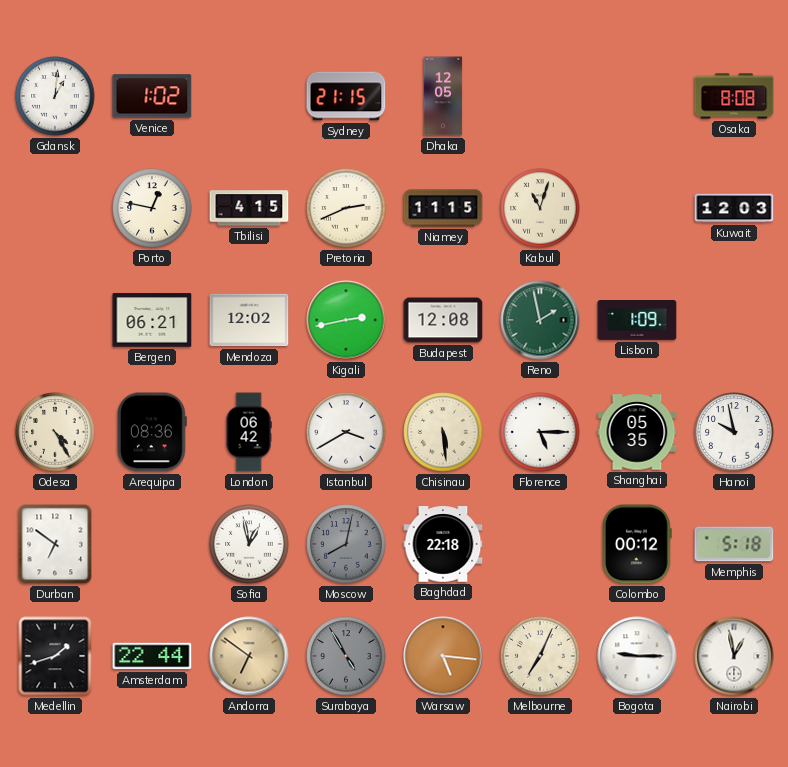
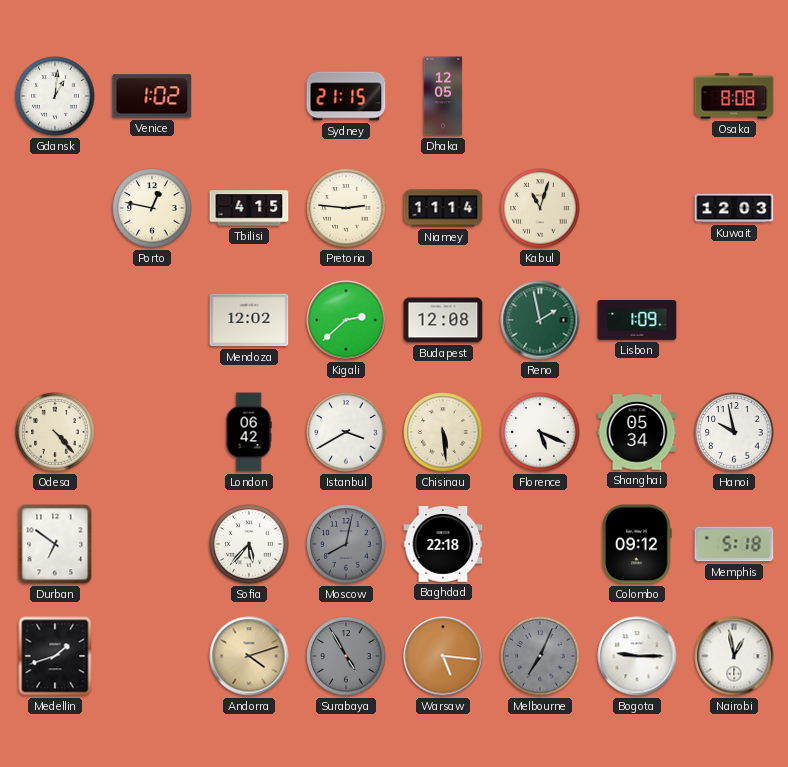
Pretoria: 2:41 -> 2:46
Niamey: 11:15 -> 11:14
Bergen: 06:21 -> none
Kigali: 2:43 -> 2:38
Odesa: 4:25 -> 4:23
Arequipa: 08:36 -> none
Florence: 5:15 -> 5:19
Shanghai: 05:35 -> 05:34
Sofia: 12:58 -> 5:37
Colombo: 00:12 -> 09:12
Amsterdam: 22:44 -> none
Andorra: 6:51 -> 4:12
Melbourne dial: cream -> grey
